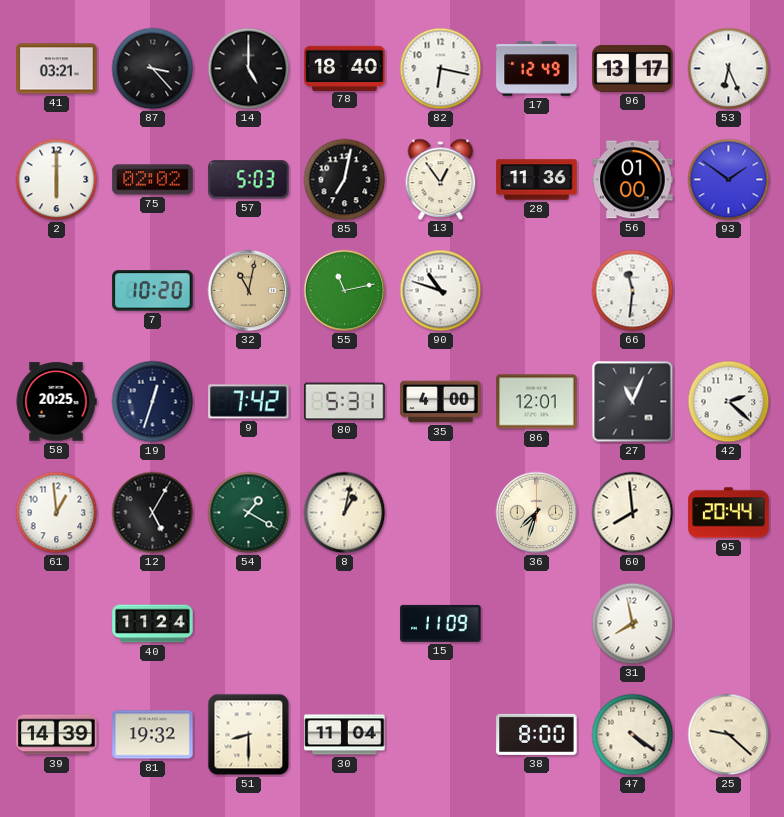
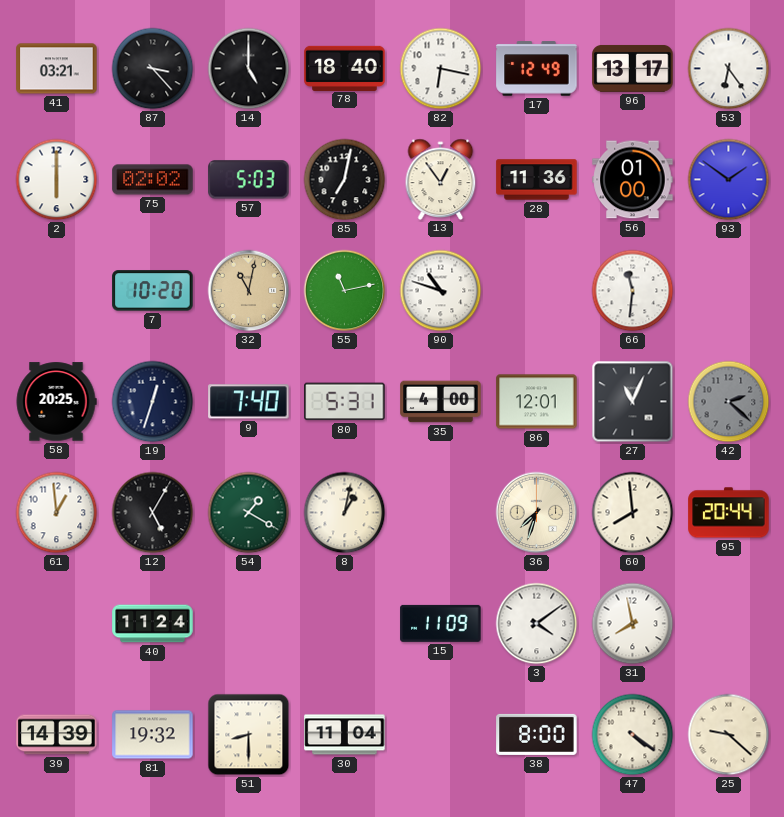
53: 6:26 -> 6:24
9: 7:42 -> 7:40
42 dial: white -> grey
3: none -> 4:09
